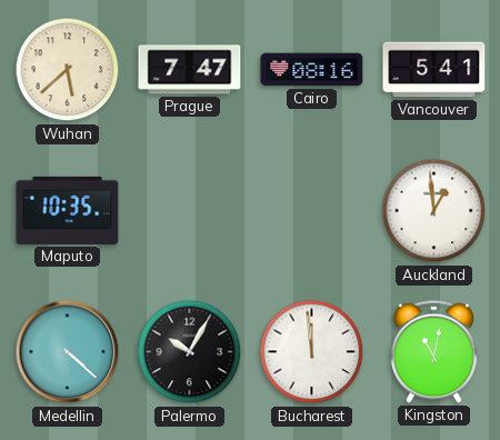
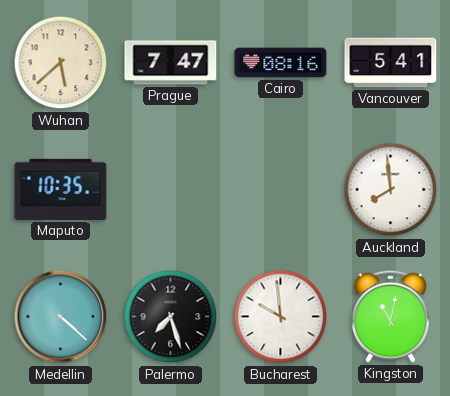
Auckland: 12:59 -> 7:59
Palermo: 10:05 -> 7:27
Bucharest: 11:59 -> 9:59
